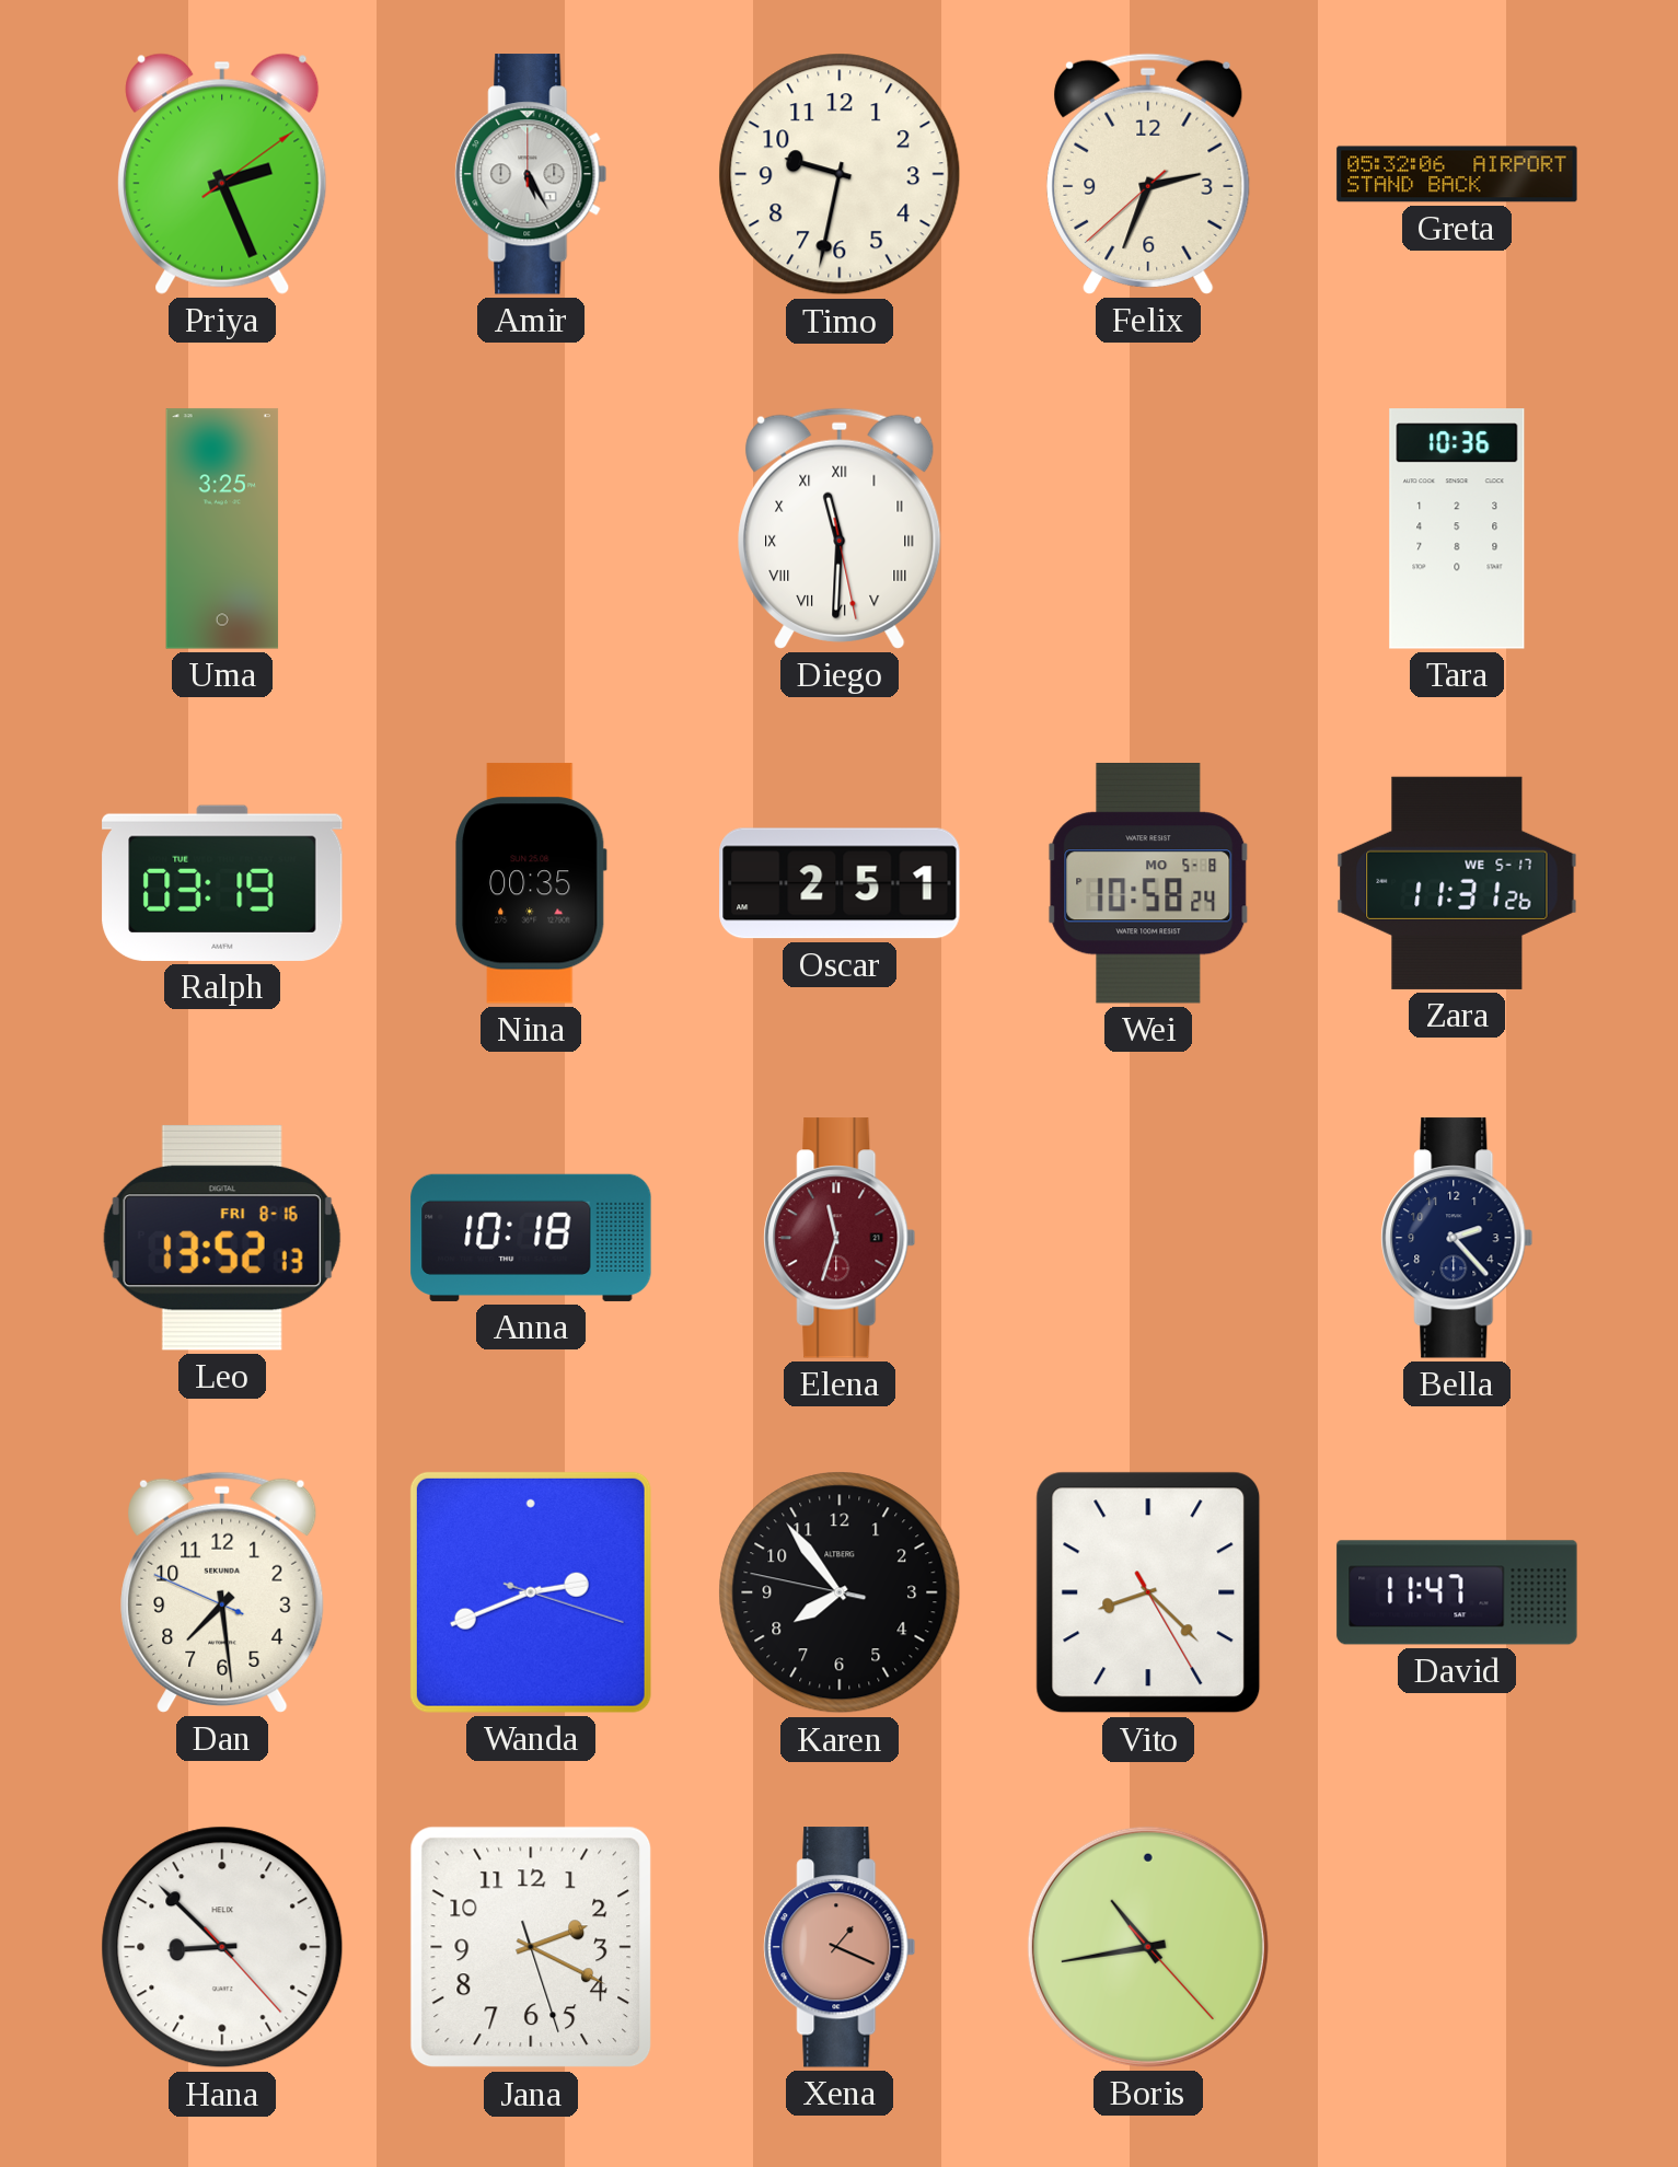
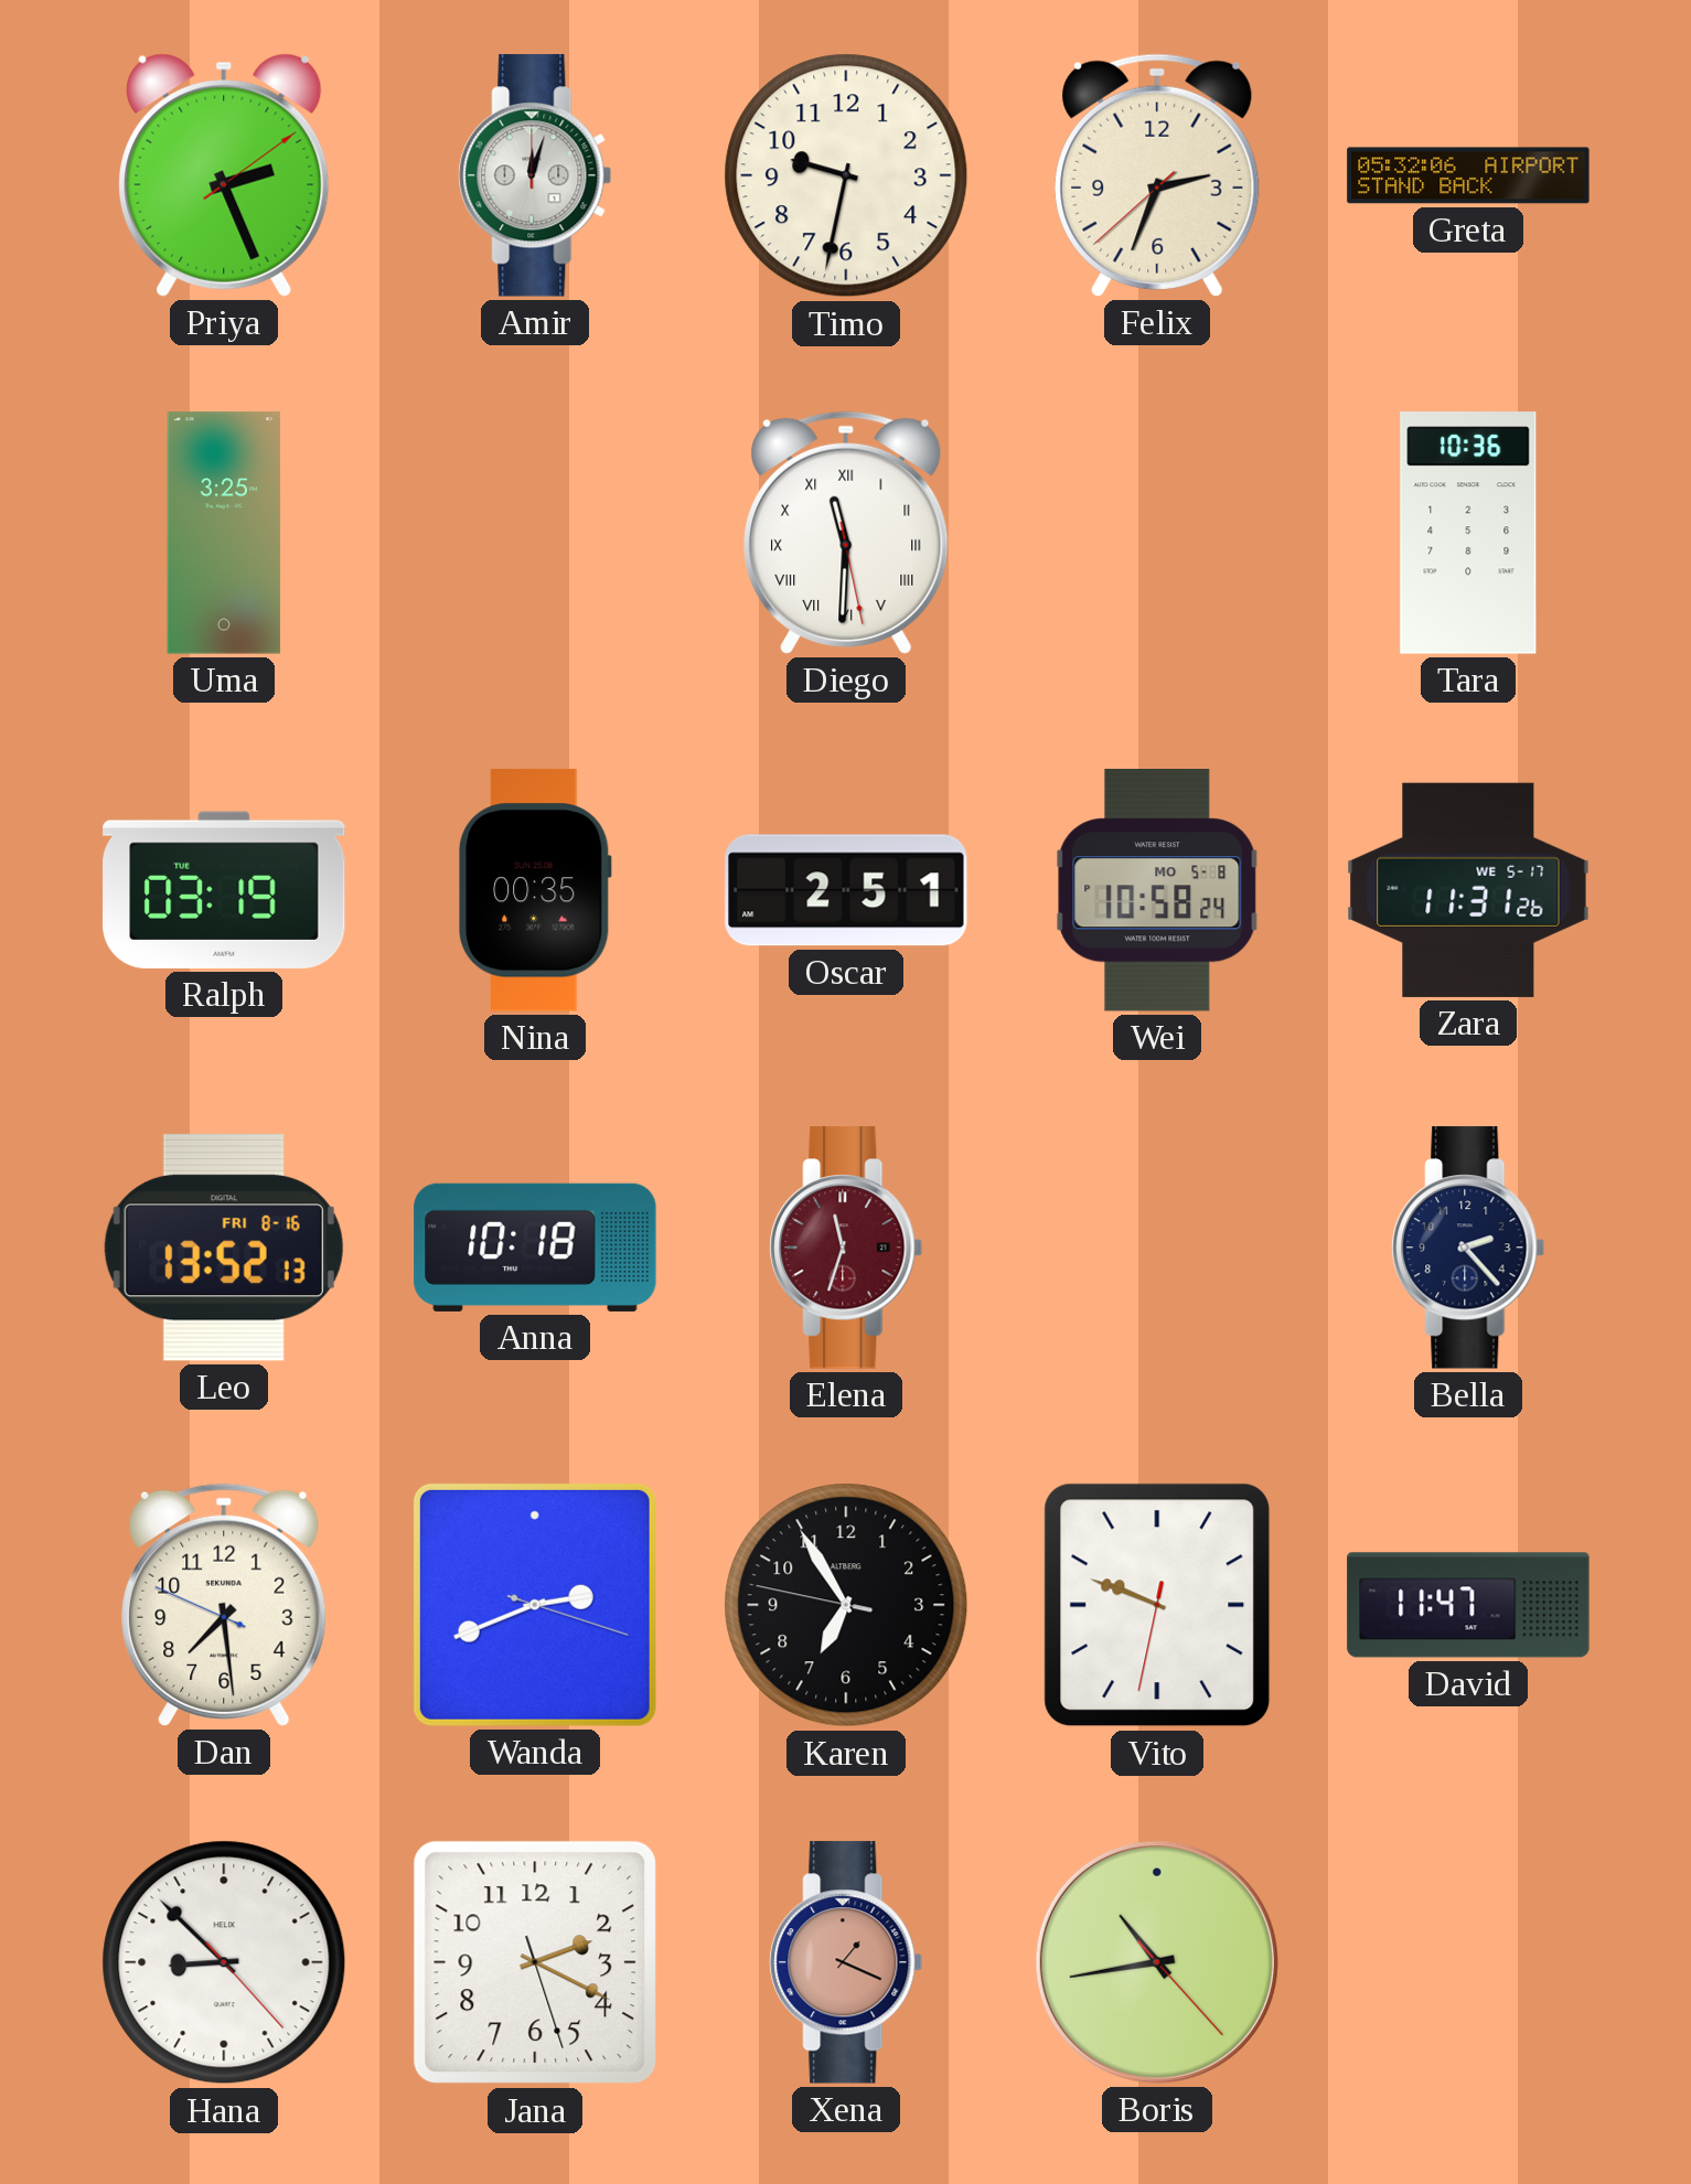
Amir: 5:25 -> 12:03
Karen: 7:53 -> 6:54
Vito: 8:22 -> 9:48
